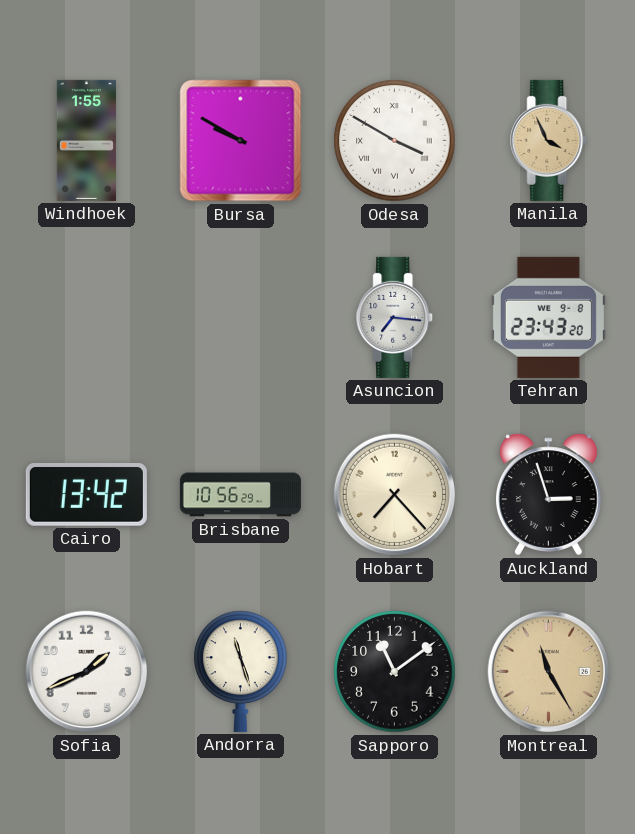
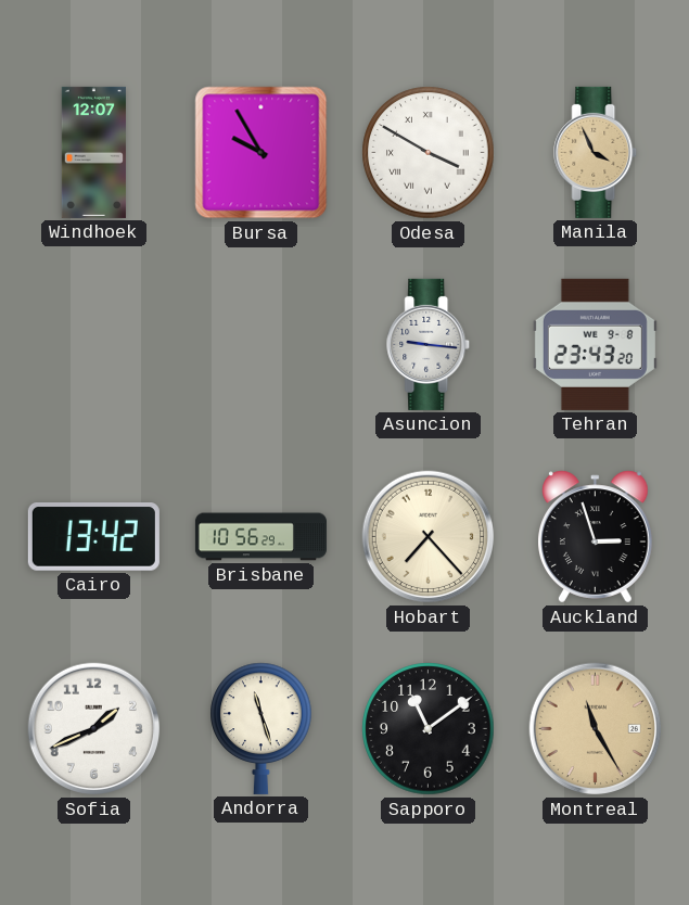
Windhoek: 1:55 -> 12:07
Bursa: 9:50 -> 9:55
Asuncion: 7:16 -> 9:16
